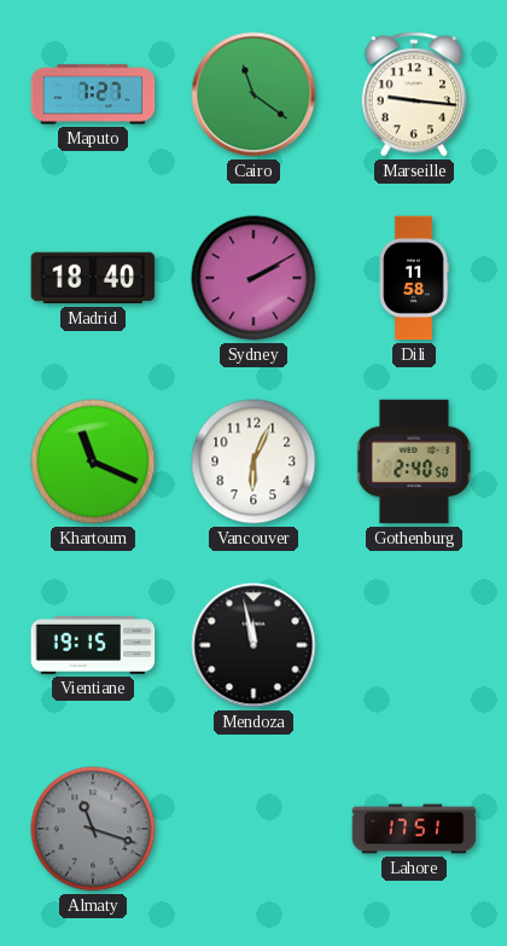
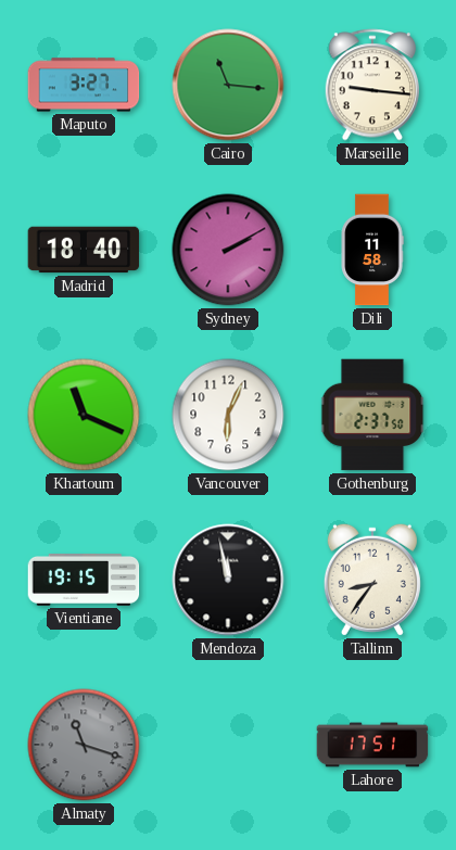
Maputo: 7:27 -> 3:27
Cairo: 11:21 -> 11:16
Gothenburg: 2:40 -> 2:37
Tallinn: none -> 8:36
